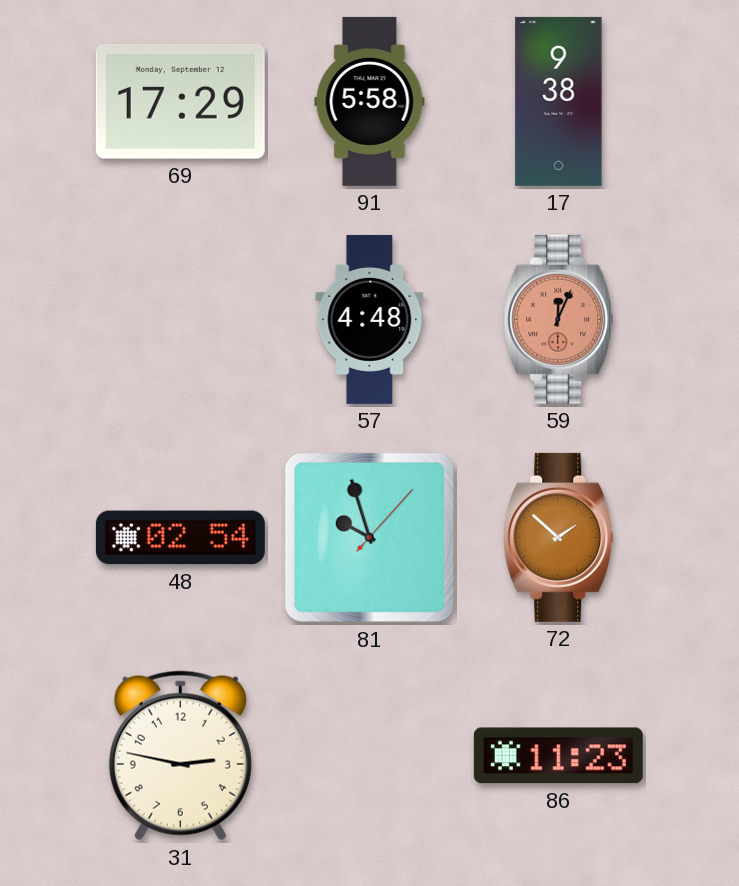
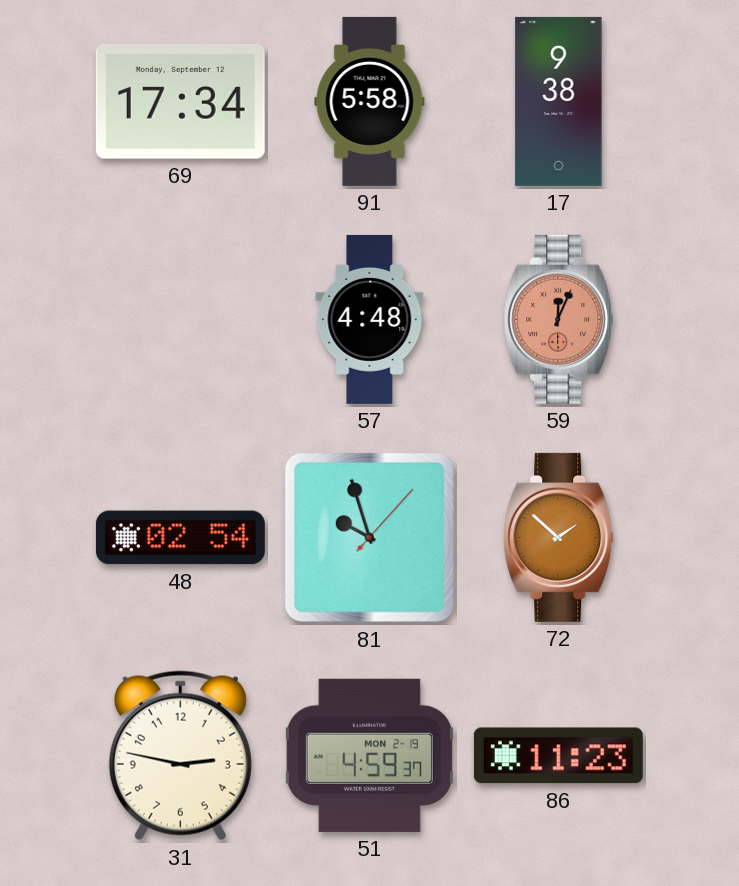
69: 17:29 -> 17:34
51: none -> 4:59
